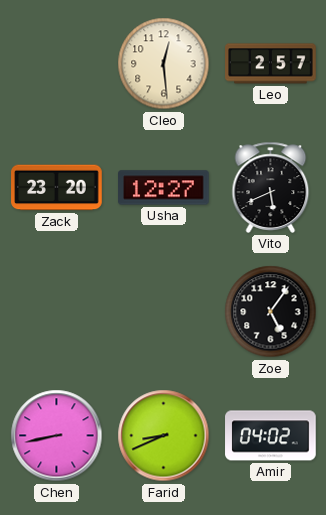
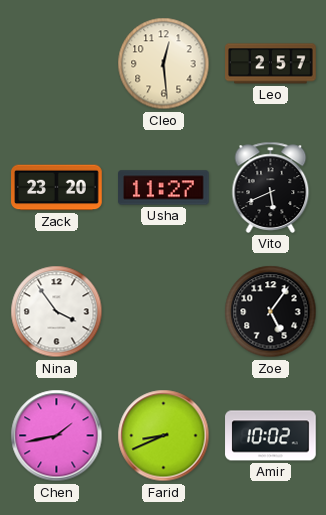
Usha: 12:27 -> 11:27
Nina: none -> 3:54
Chen: 8:43 -> 1:43
Amir: 04:02 -> 10:02
